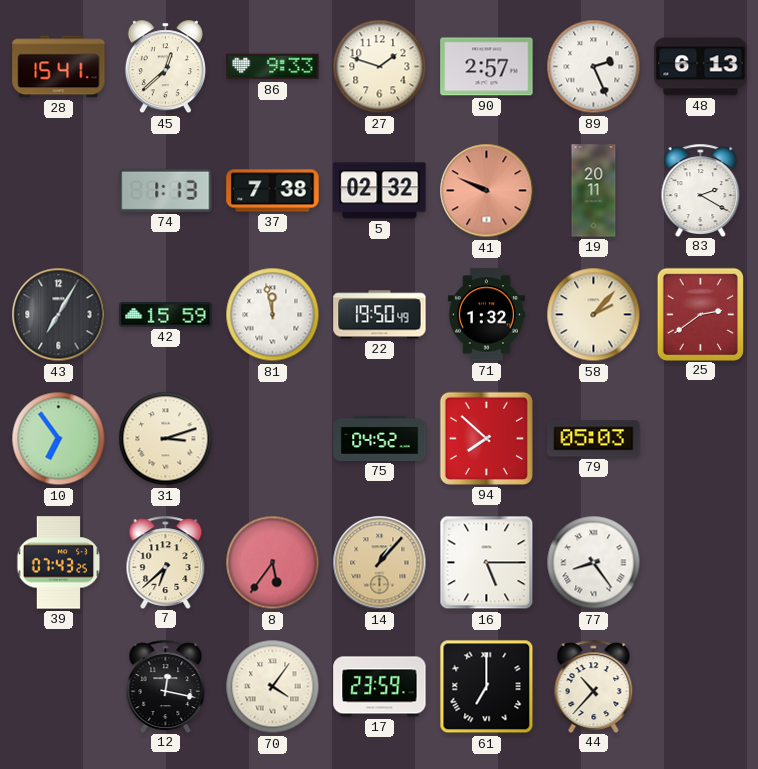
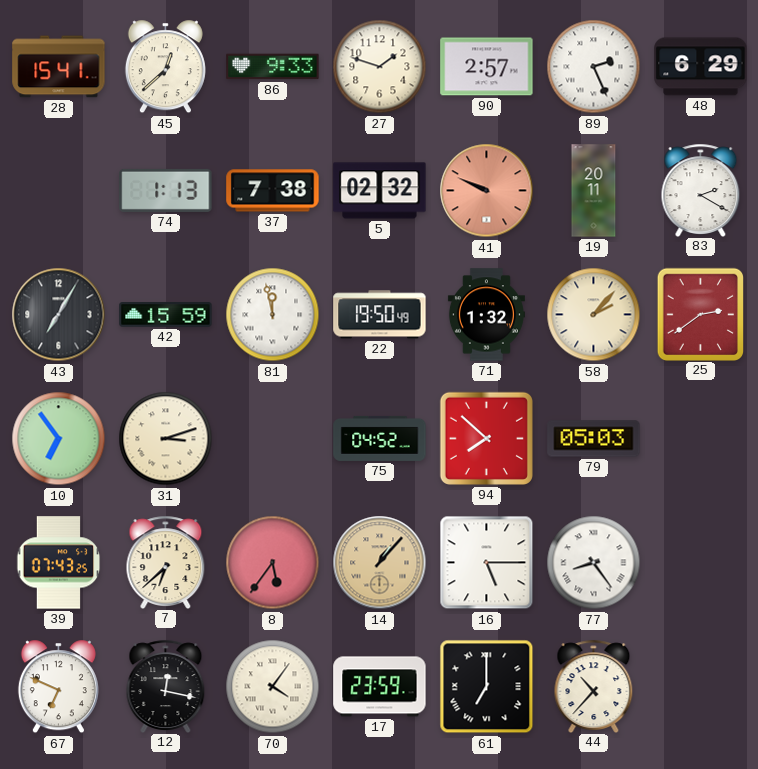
48: 6:13 -> 6:29
67: none -> 6:49
